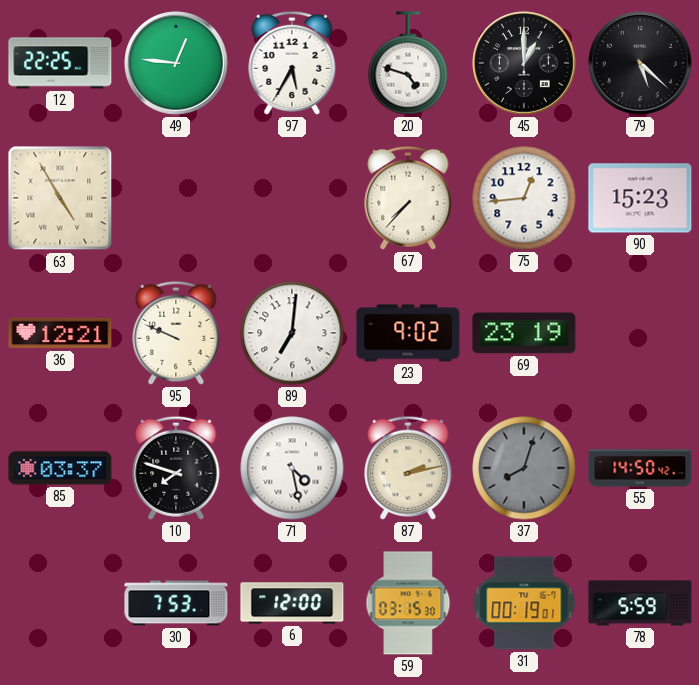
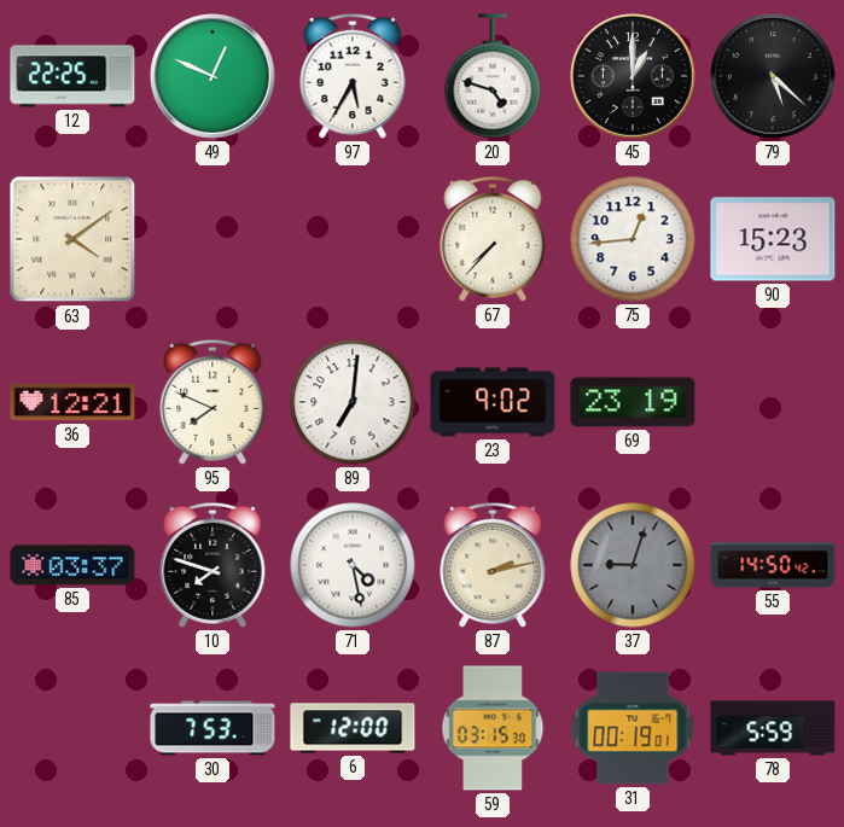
49: 12:46 -> 12:49
63: 4:55 -> 4:09
95: 9:49 -> 7:49
37: 8:03 -> 9:03
